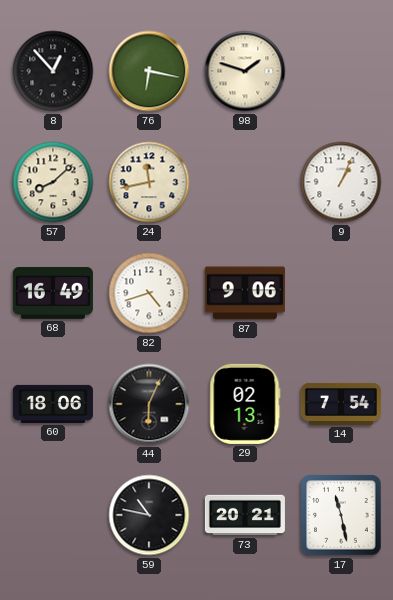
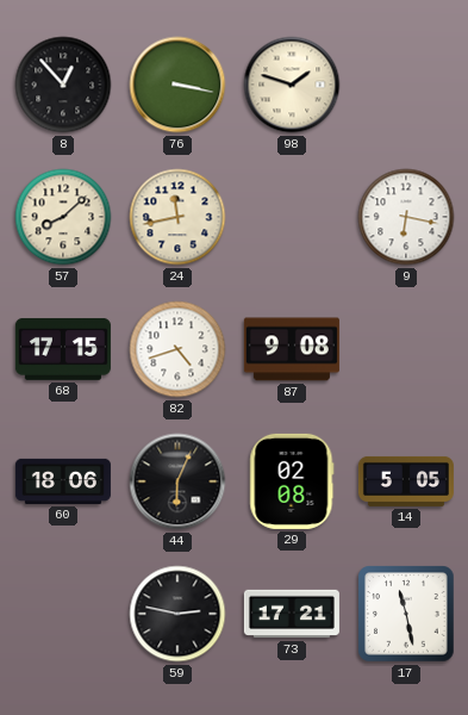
76: 6:17 -> 3:17
9: 1:04 -> 6:17
68: 16:49 -> 17:15
87: 9:06 -> 9:08
29: 02:13 -> 02:08
14: 7:54 -> 5:05
59: 10:47 -> 2:47
73: 20:21 -> 17:21
